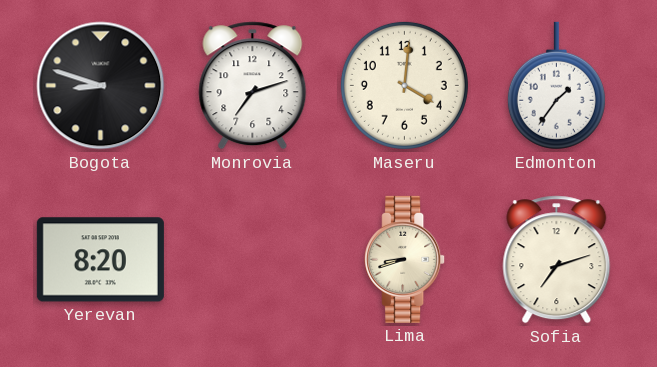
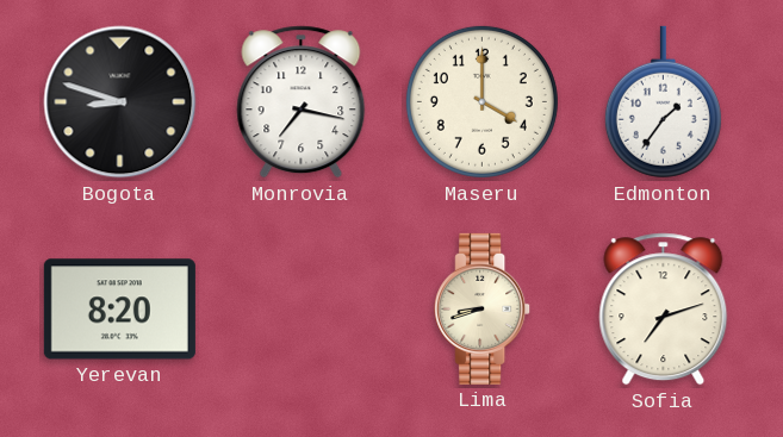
Monrovia: 7:12 -> 7:17
Maseru: 4:01 -> 4:00
